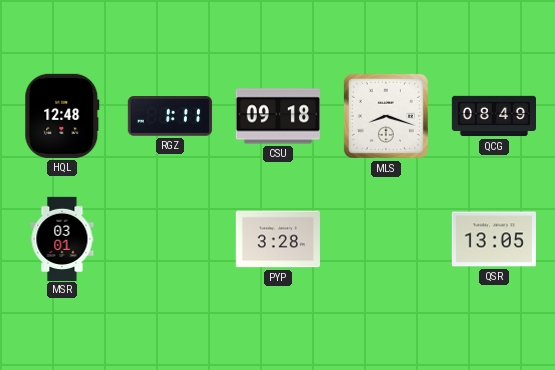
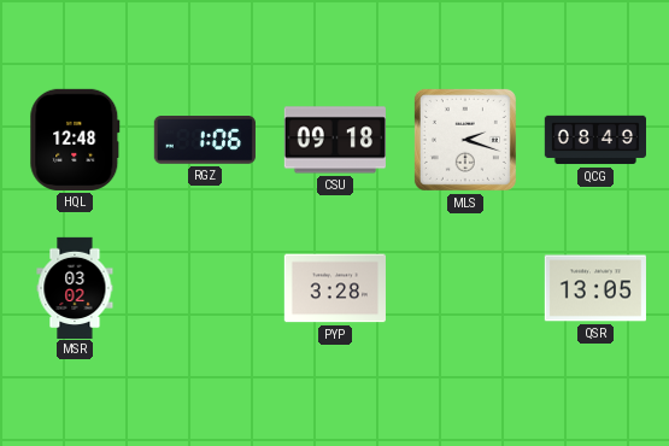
RGZ: 1:11 -> 1:06
MLS: 8:18 -> 2:18
MSR: 03:01 -> 03:02
